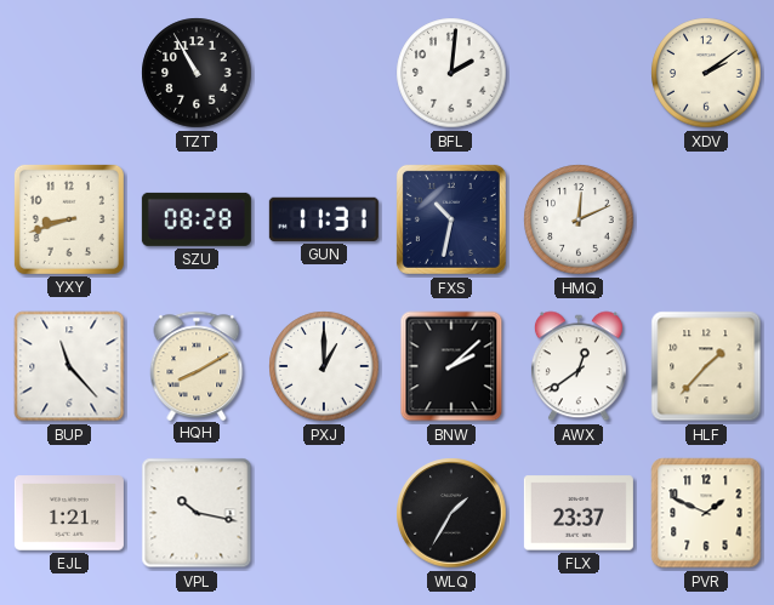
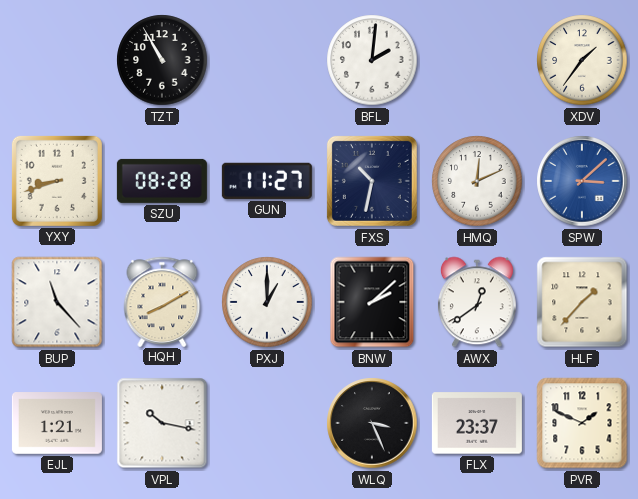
XDV: 2:09 -> 1:36
GUN: 11:31 -> 11:27
SPW: none -> 3:08
WLQ: 1:35 -> 3:26
